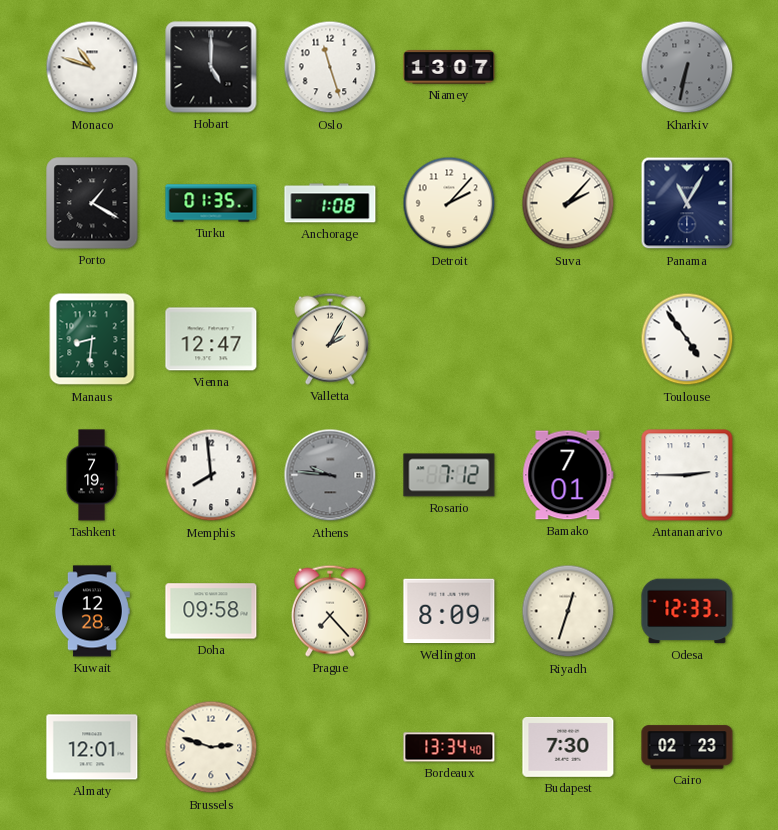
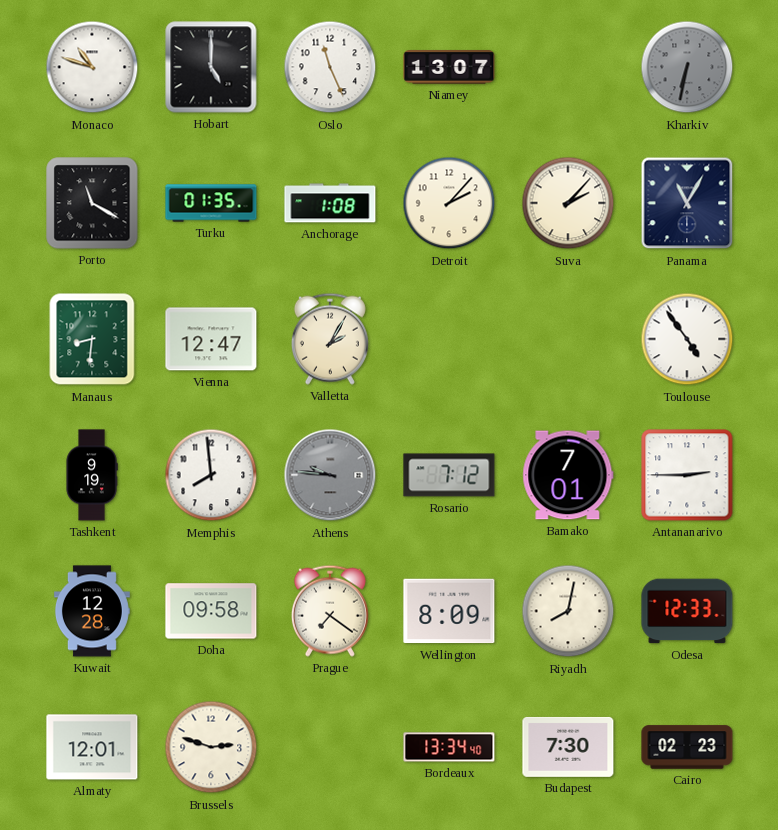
Oslo: 11:27 -> 11:26
Porto: 1:20 -> 11:20
Tashkent: 7:19 -> 9:19
Prague: 7:23 -> 7:21
Riyadh: 12:33 -> 8:02
